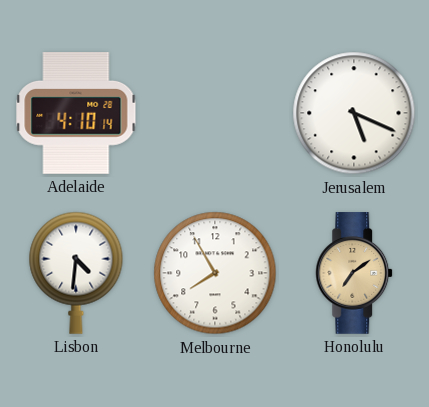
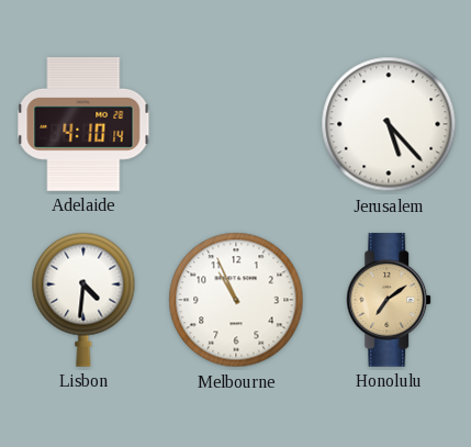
Jerusalem: 5:19 -> 5:23
Melbourne: 7:55 -> 10:56
